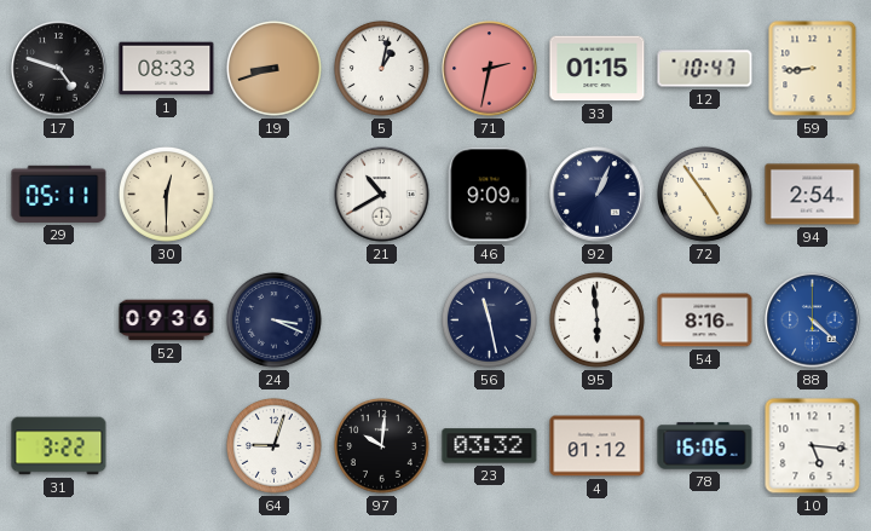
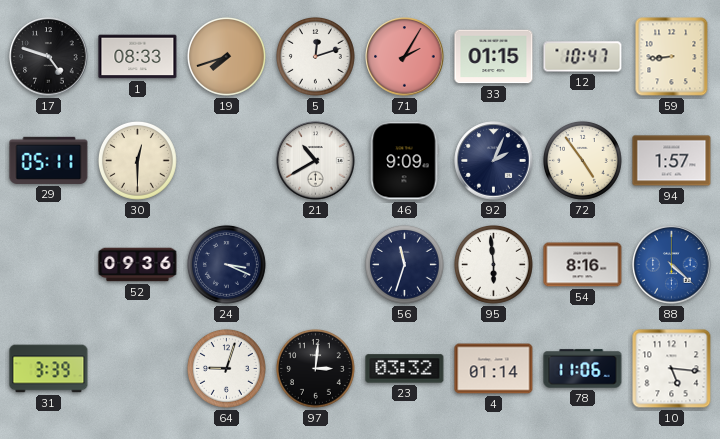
19: 8:42 -> 7:42
5: 1:02 -> 12:12
71: 2:32 -> 2:05
92: 1:04 -> 2:04
94: 2:54 -> 1:57
56: 11:28 -> 11:33
31: 3:22 -> 3:39
97: 10:01 -> 3:01
4: 01:12 -> 01:14
78: 16:06 -> 11:06
